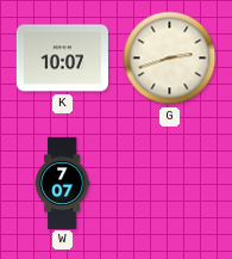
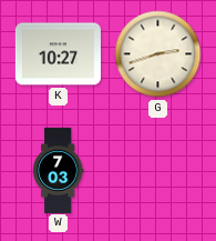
K: 10:07 -> 10:27
W: 7:07 -> 7:03
